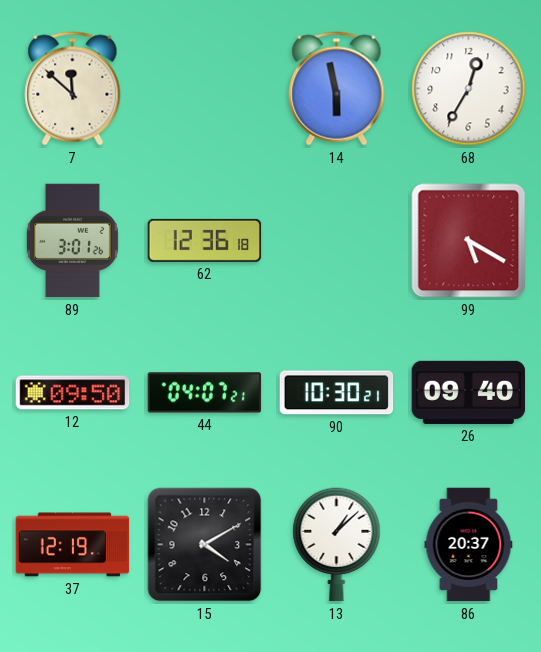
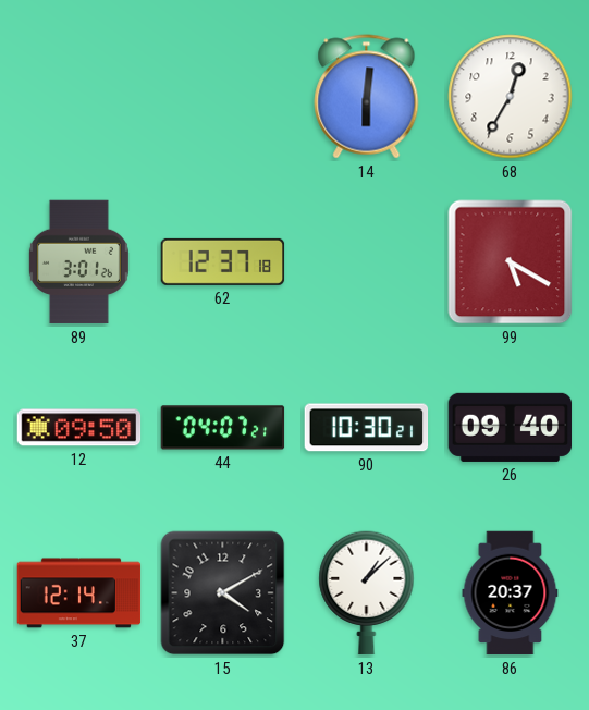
7: 11:52 -> none
14: 5:58 -> 6:01
62: 12:36 -> 12:37
37: 12:19 -> 12:14
